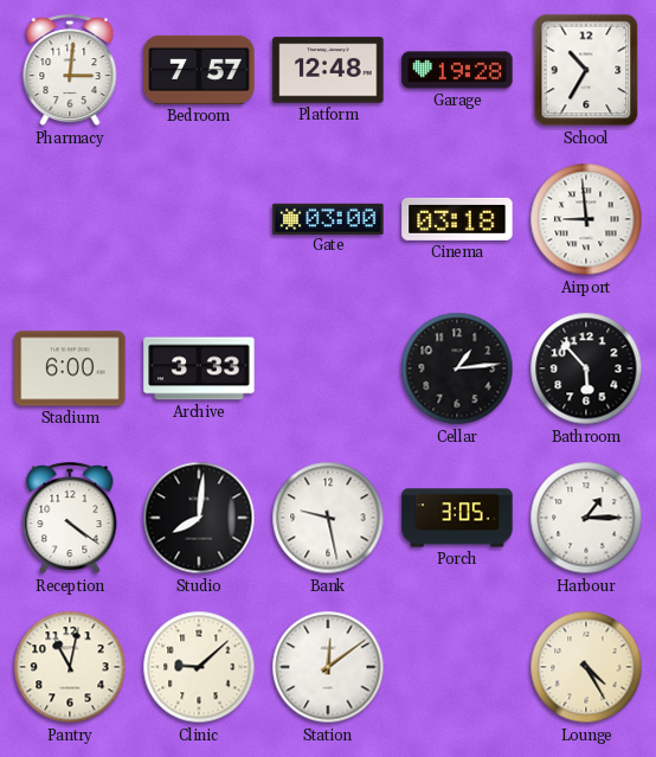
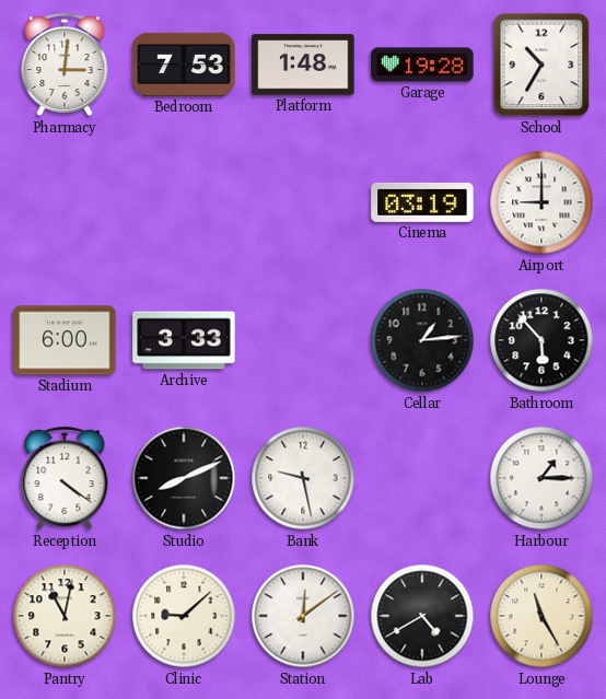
Bedroom: 7:57 -> 7:53
Platform: 12:48 -> 1:48
Gate: 03:00 -> none
Cinema: 03:18 -> 03:19
Airport: 8:59 -> 9:00
Studio: 8:01 -> 8:11
Porch: 3:05 -> none
Lab: none -> 4:40
Lounge: 4:25 -> 11:25
